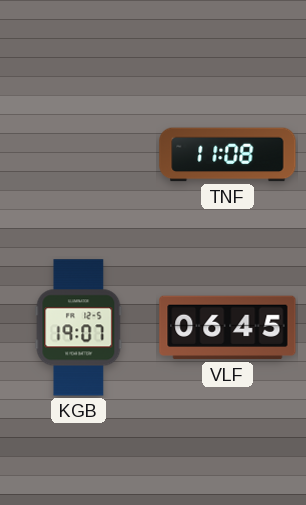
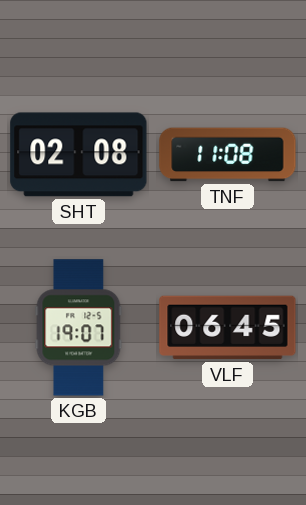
SHT: none -> 02:08
